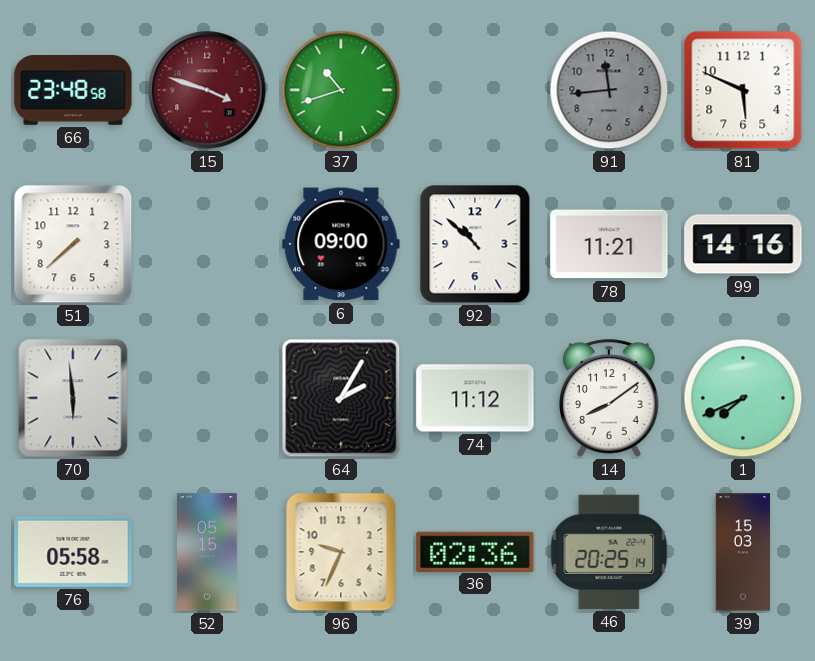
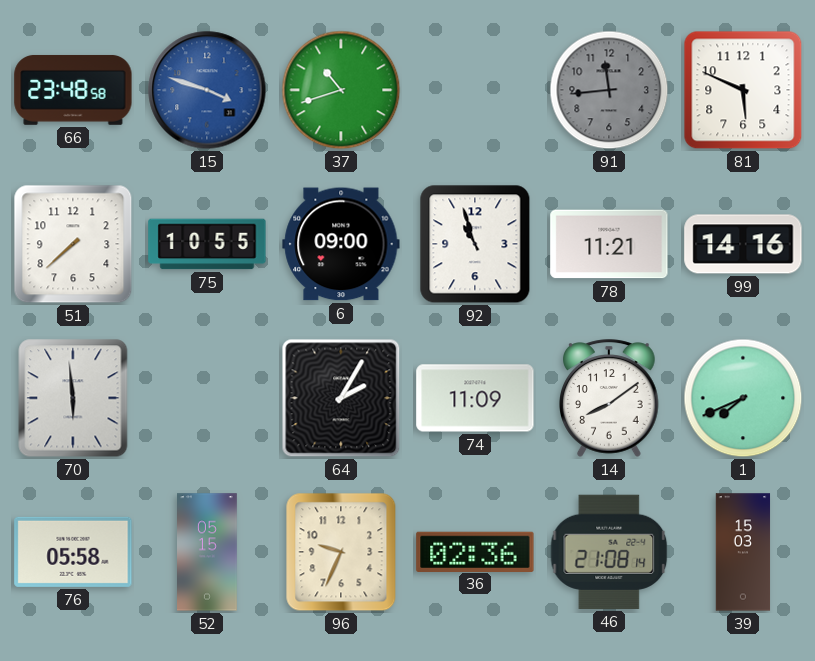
15 dial: burgundy -> blue
75: none -> 10:55
92: 10:52 -> 10:57
74: 11:12 -> 11:09
46: 20:25 -> 21:08
